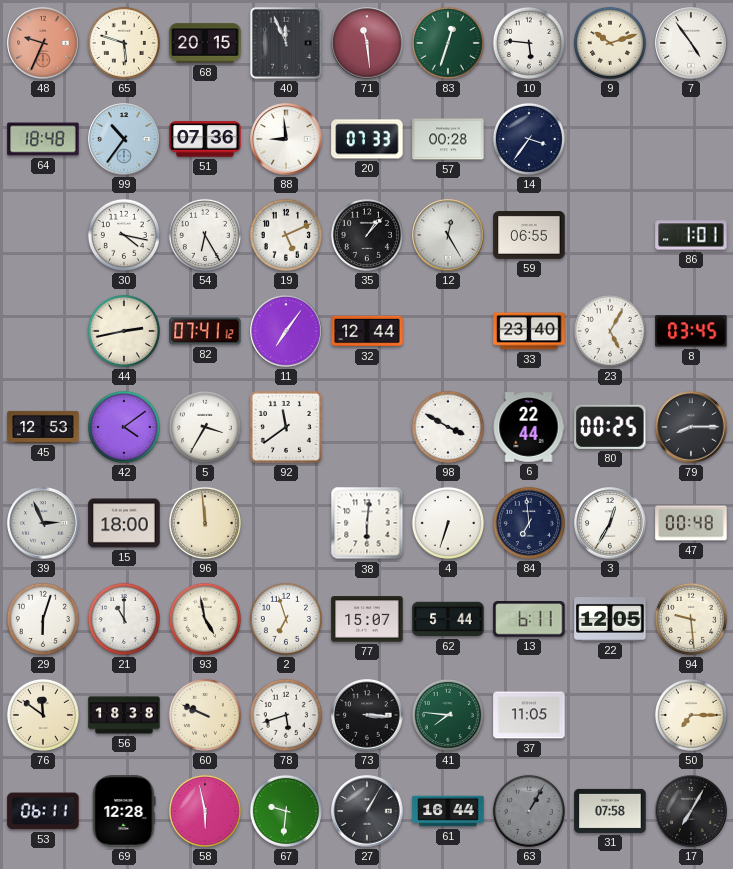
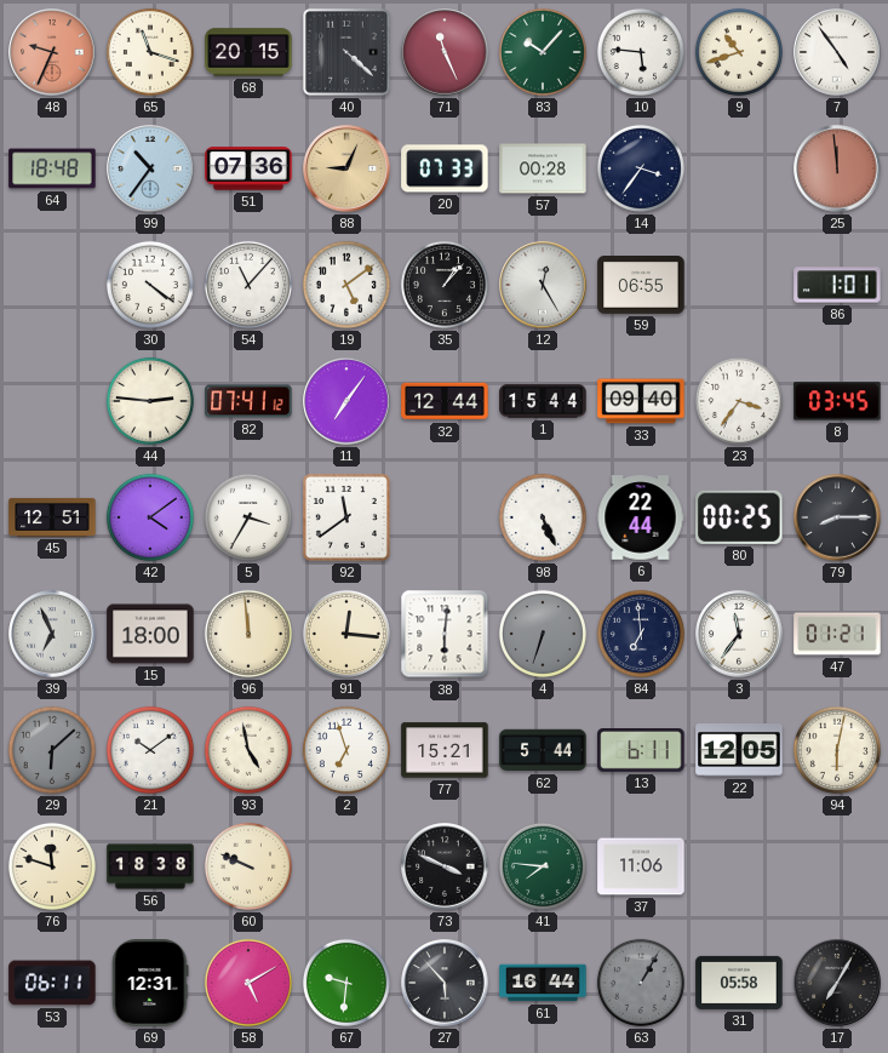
65: 5:48 -> 11:18
40: 11:56 -> 4:22
71: 11:29 -> 11:26
83: 12:33 -> 10:07
9: 10:12 -> 10:42
88: 8:59 -> 9:04
88 dial: white -> champagne
25: none -> 11:59
30: 4:17 -> 4:21
54: 6:25 -> 11:07
19: 5:11 -> 5:09
44: 2:43 -> 2:46
1: none -> 15:44
33: 23:40 -> 09:40
23: 5:05 -> 3:36
45: 12:53 -> 12:51
98: 3:50 -> 5:26
39: 2:56 -> 6:56
91: none -> 12:16
4 dial: white -> grey
3: 12:35 -> 11:36
47: 00:48 -> 01:21
29: 6:03 -> 6:08
29 dial: white -> grey
21: 11:00 -> 10:09
77: 15:07 -> 15:21
94: 9:29 -> 6:02
76: 11:51 -> 11:48
78: 5:42 -> none
73: 3:16 -> 3:49
37: 11:05 -> 11:06
50: 7:15 -> none
69: 12:28 -> 12:31
58: 5:58 -> 5:10
27: 1:05 -> 5:53
31: 07:58 -> 05:58
